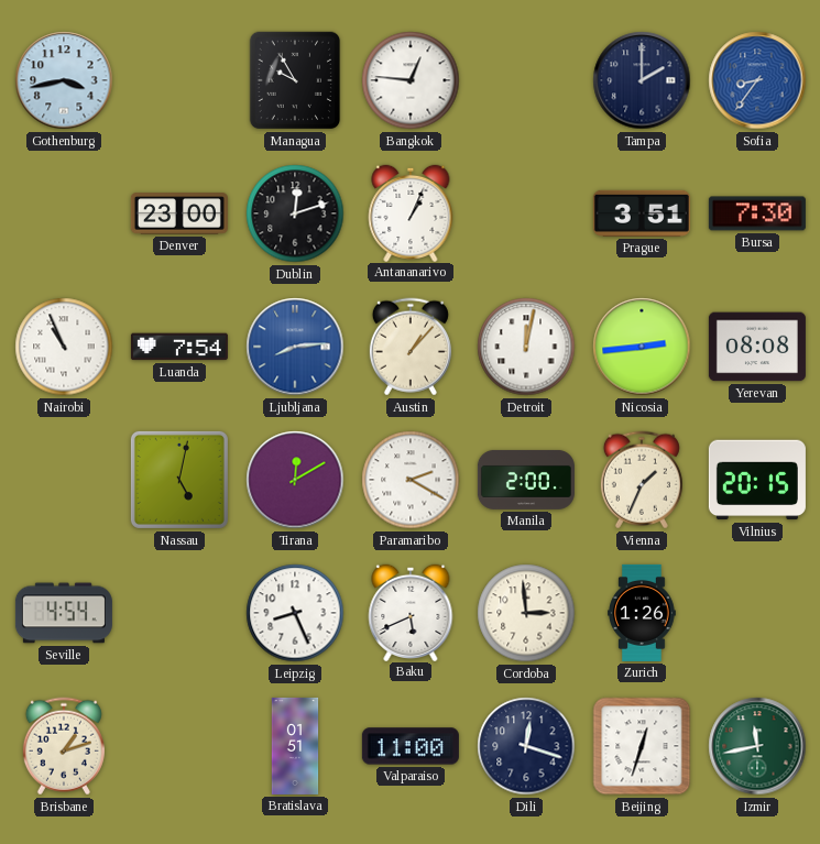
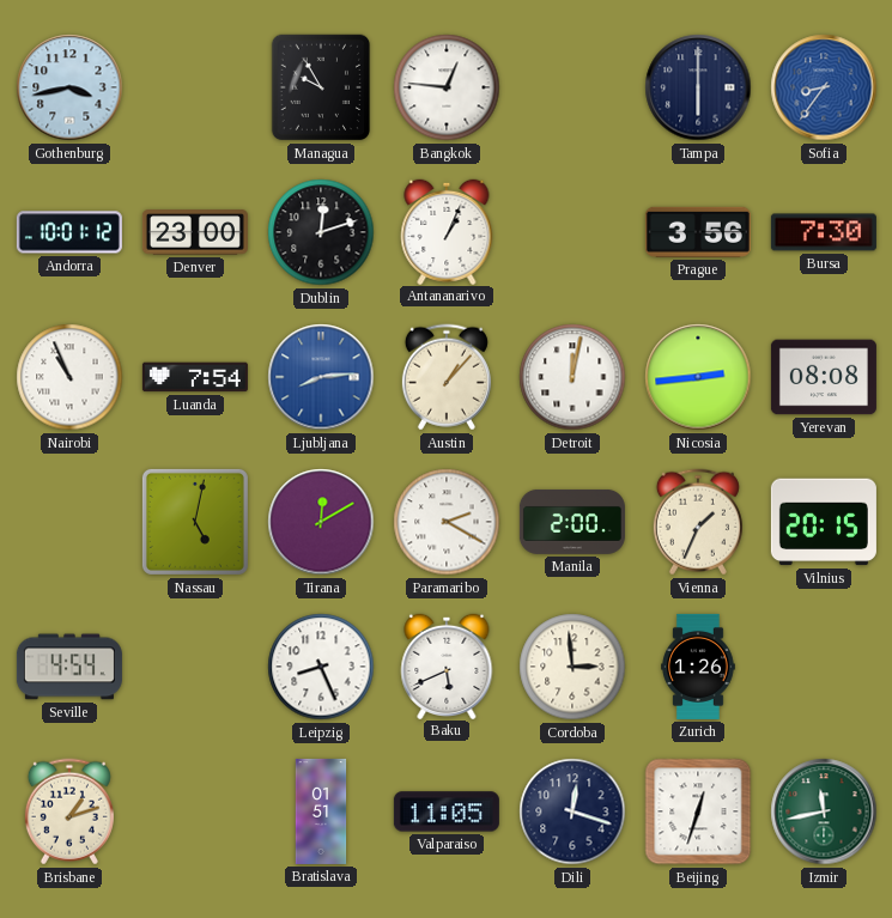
Tampa: 2:00 -> 6:00
Andorra: none -> 10:01
Prague: 3:51 -> 3:56
Valparaiso: 11:00 -> 11:05
